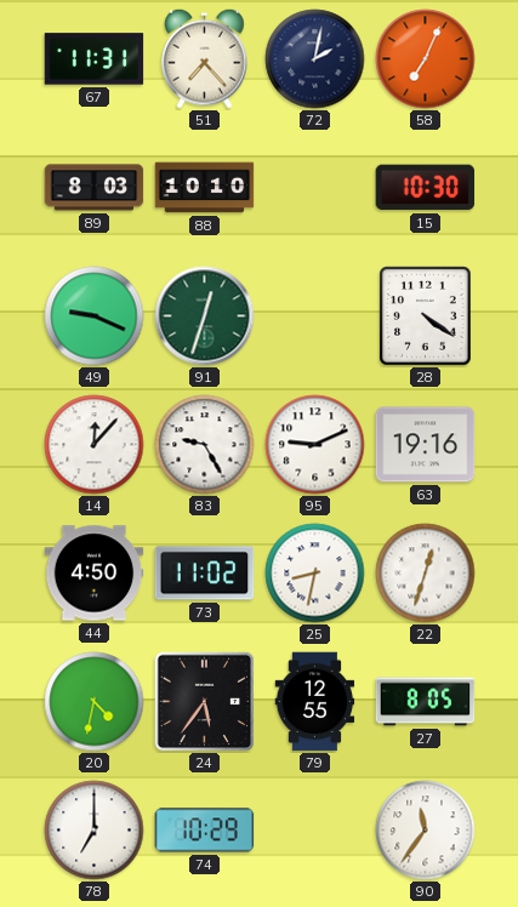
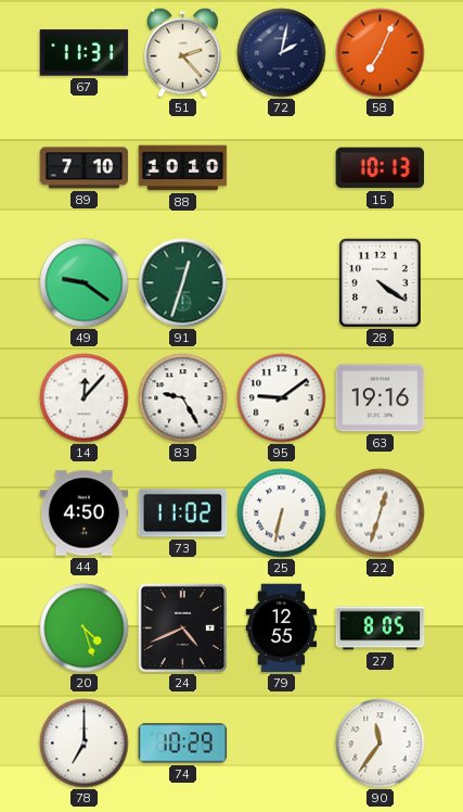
51: 7:23 -> 2:23
89: 8:03 -> 7:10
15: 10:30 -> 10:13
49: 9:19 -> 9:21
95: 9:11 -> 9:09
25: 8:32 -> 6:32
20: 4:32 -> 4:27
24: 5:36 -> 4:41
